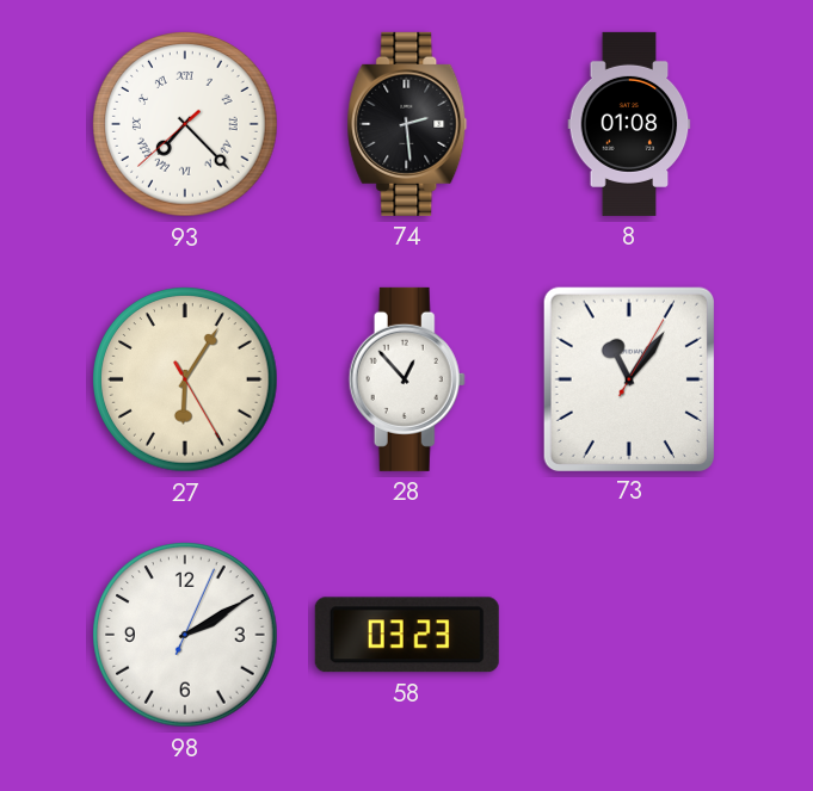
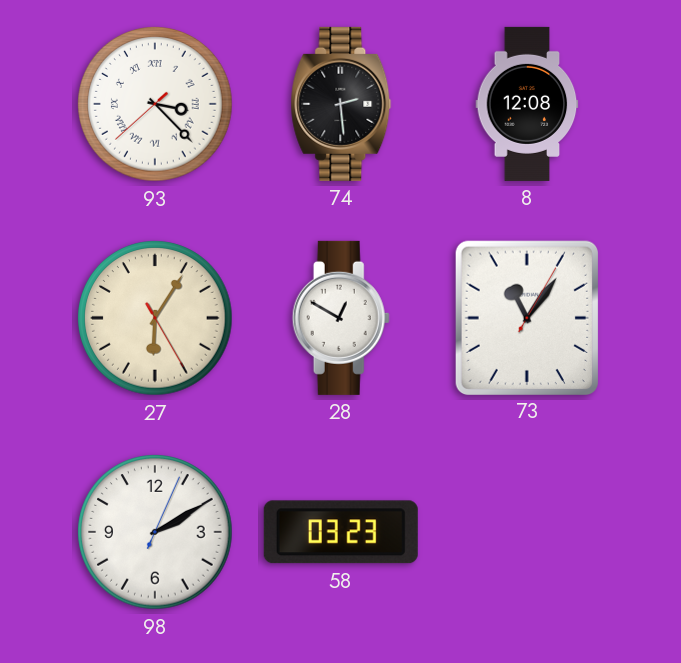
93: 7:22 -> 3:22
8: 01:08 -> 12:08
28: 12:53 -> 12:50
